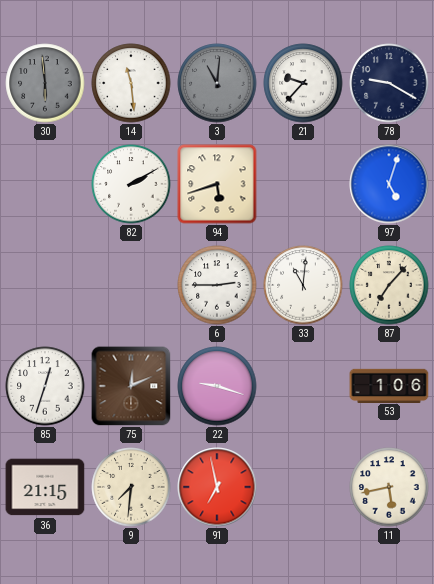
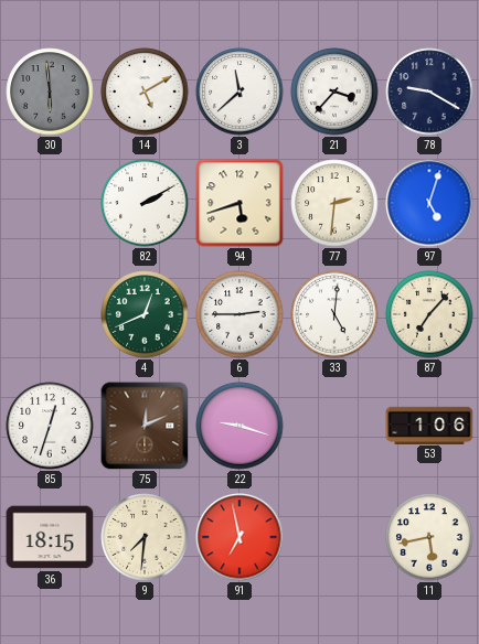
14: 11:29 -> 5:10
3: 11:01 -> 11:38
3 dial: grey -> white
21: 9:37 -> 3:37
77: none -> 2:31
4: none -> 12:41
33: 11:01 -> 5:01
36: 21:15 -> 18:15
